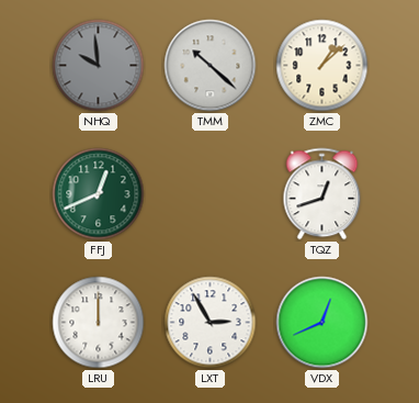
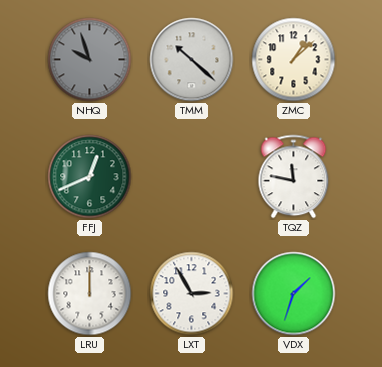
NHQ: 9:59 -> 9:57
TQZ: 12:42 -> 11:47
VDX: 12:41 -> 1:33
